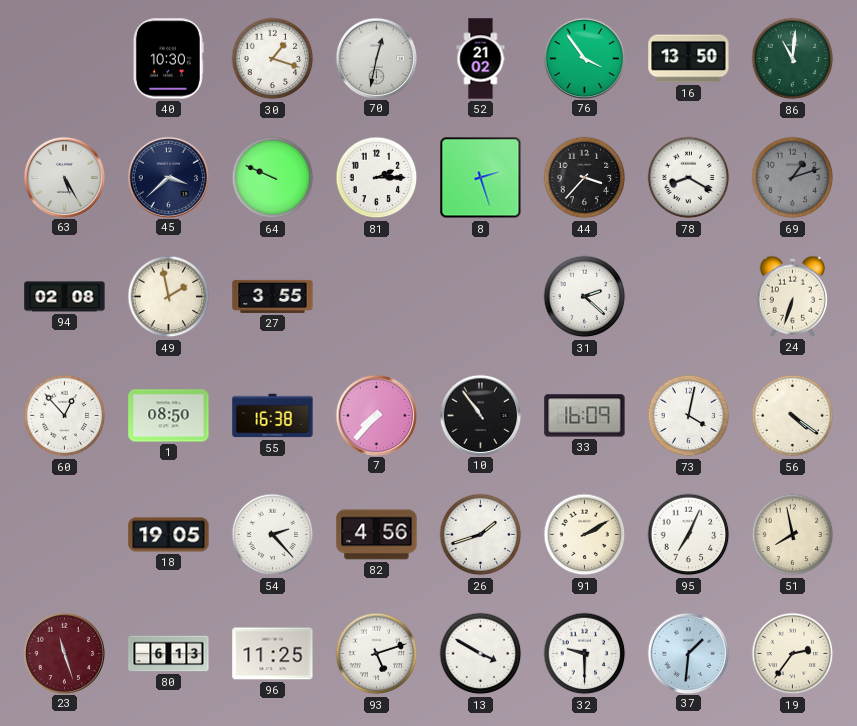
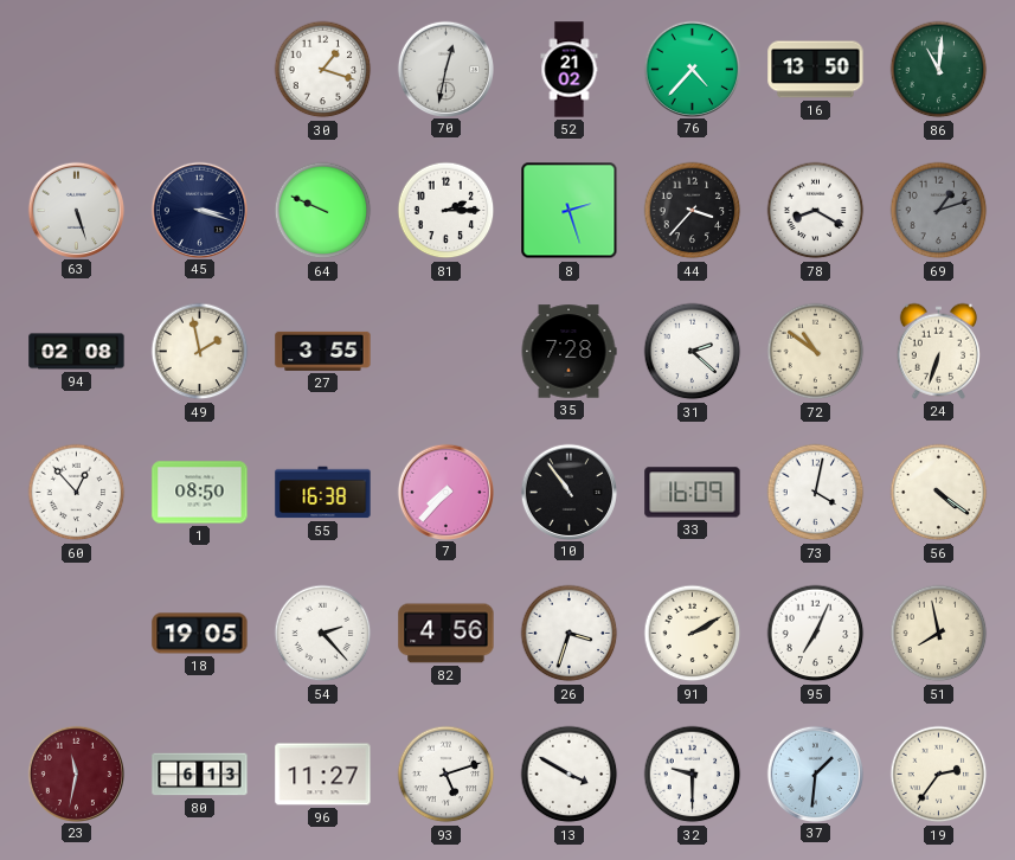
40: 10:30 -> none
76: 3:54 -> 4:37
63: 5:25 -> 5:27
45: 3:38 -> 3:18
35: none -> 7:28
72: none -> 10:51
26: 1:42 -> 3:33
23: 11:27 -> 11:32
96: 11:25 -> 11:27
